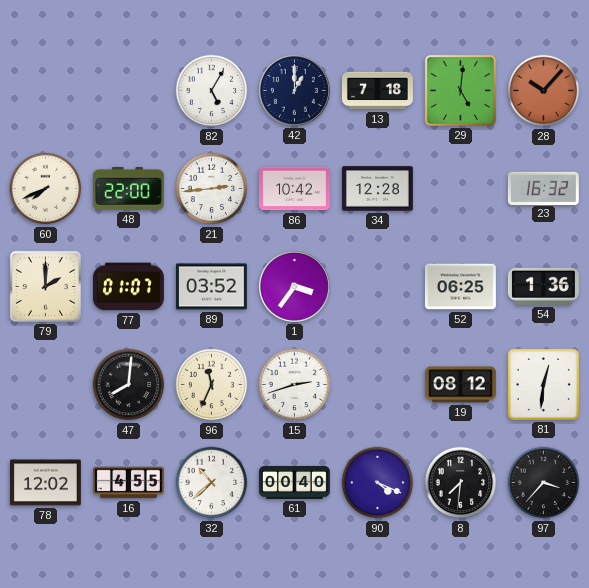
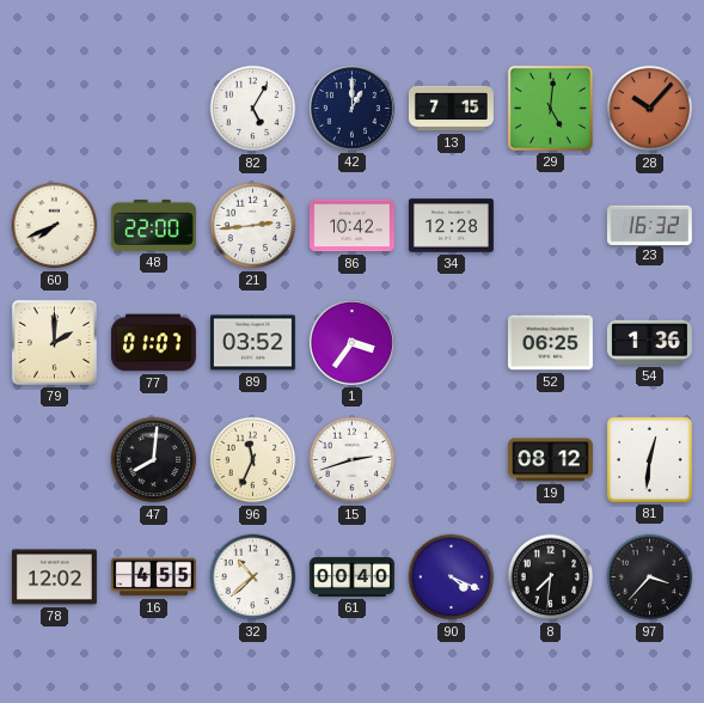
13: 7:18 -> 7:15
